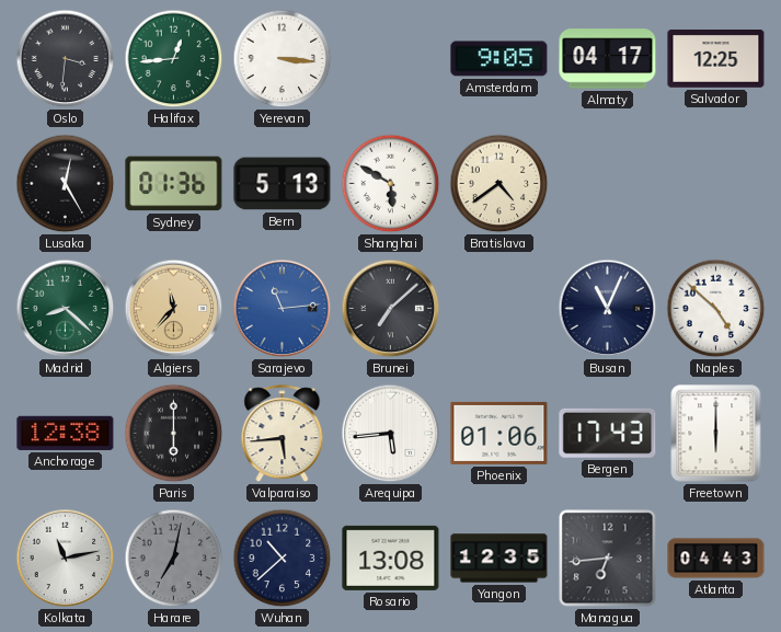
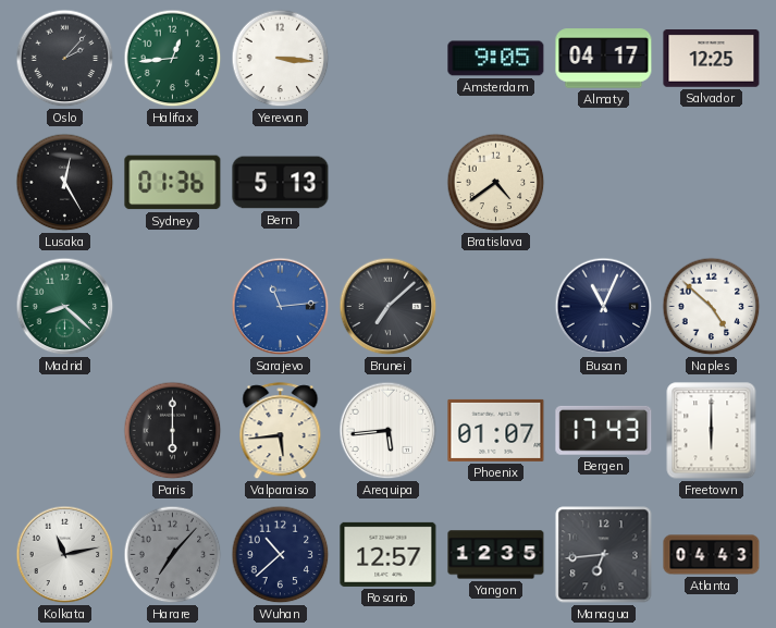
Oslo: 3:31 -> 2:07
Shanghai: 5:50 -> none
Algiers: 11:37 -> none
Anchorage: 12:38 -> none
Phoenix: 01:06 -> 01:07
Harare: 7:02 -> 7:07
Rosario: 13:08 -> 12:57
